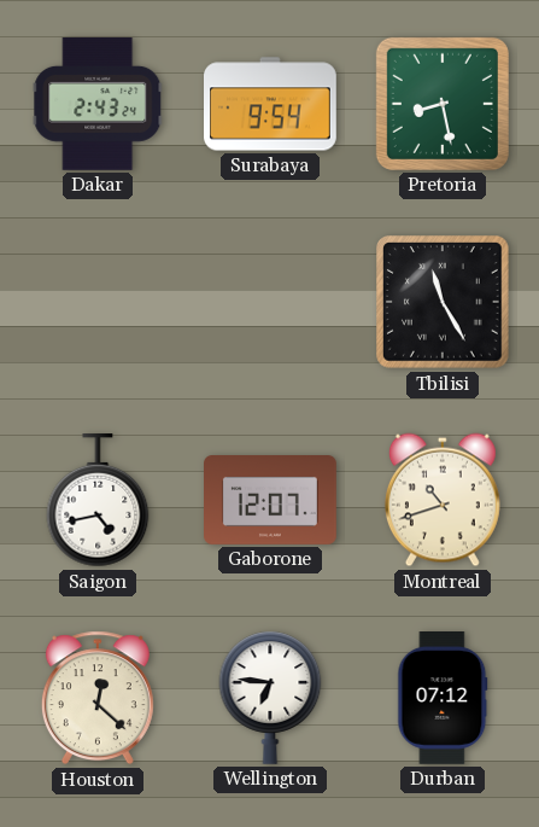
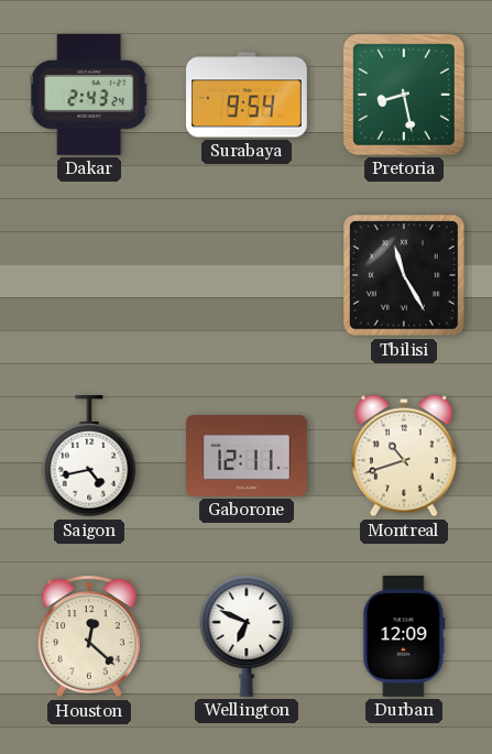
Gaborone: 12:07 -> 12:11
Wellington: 6:46 -> 6:49
Durban: 07:12 -> 12:09
